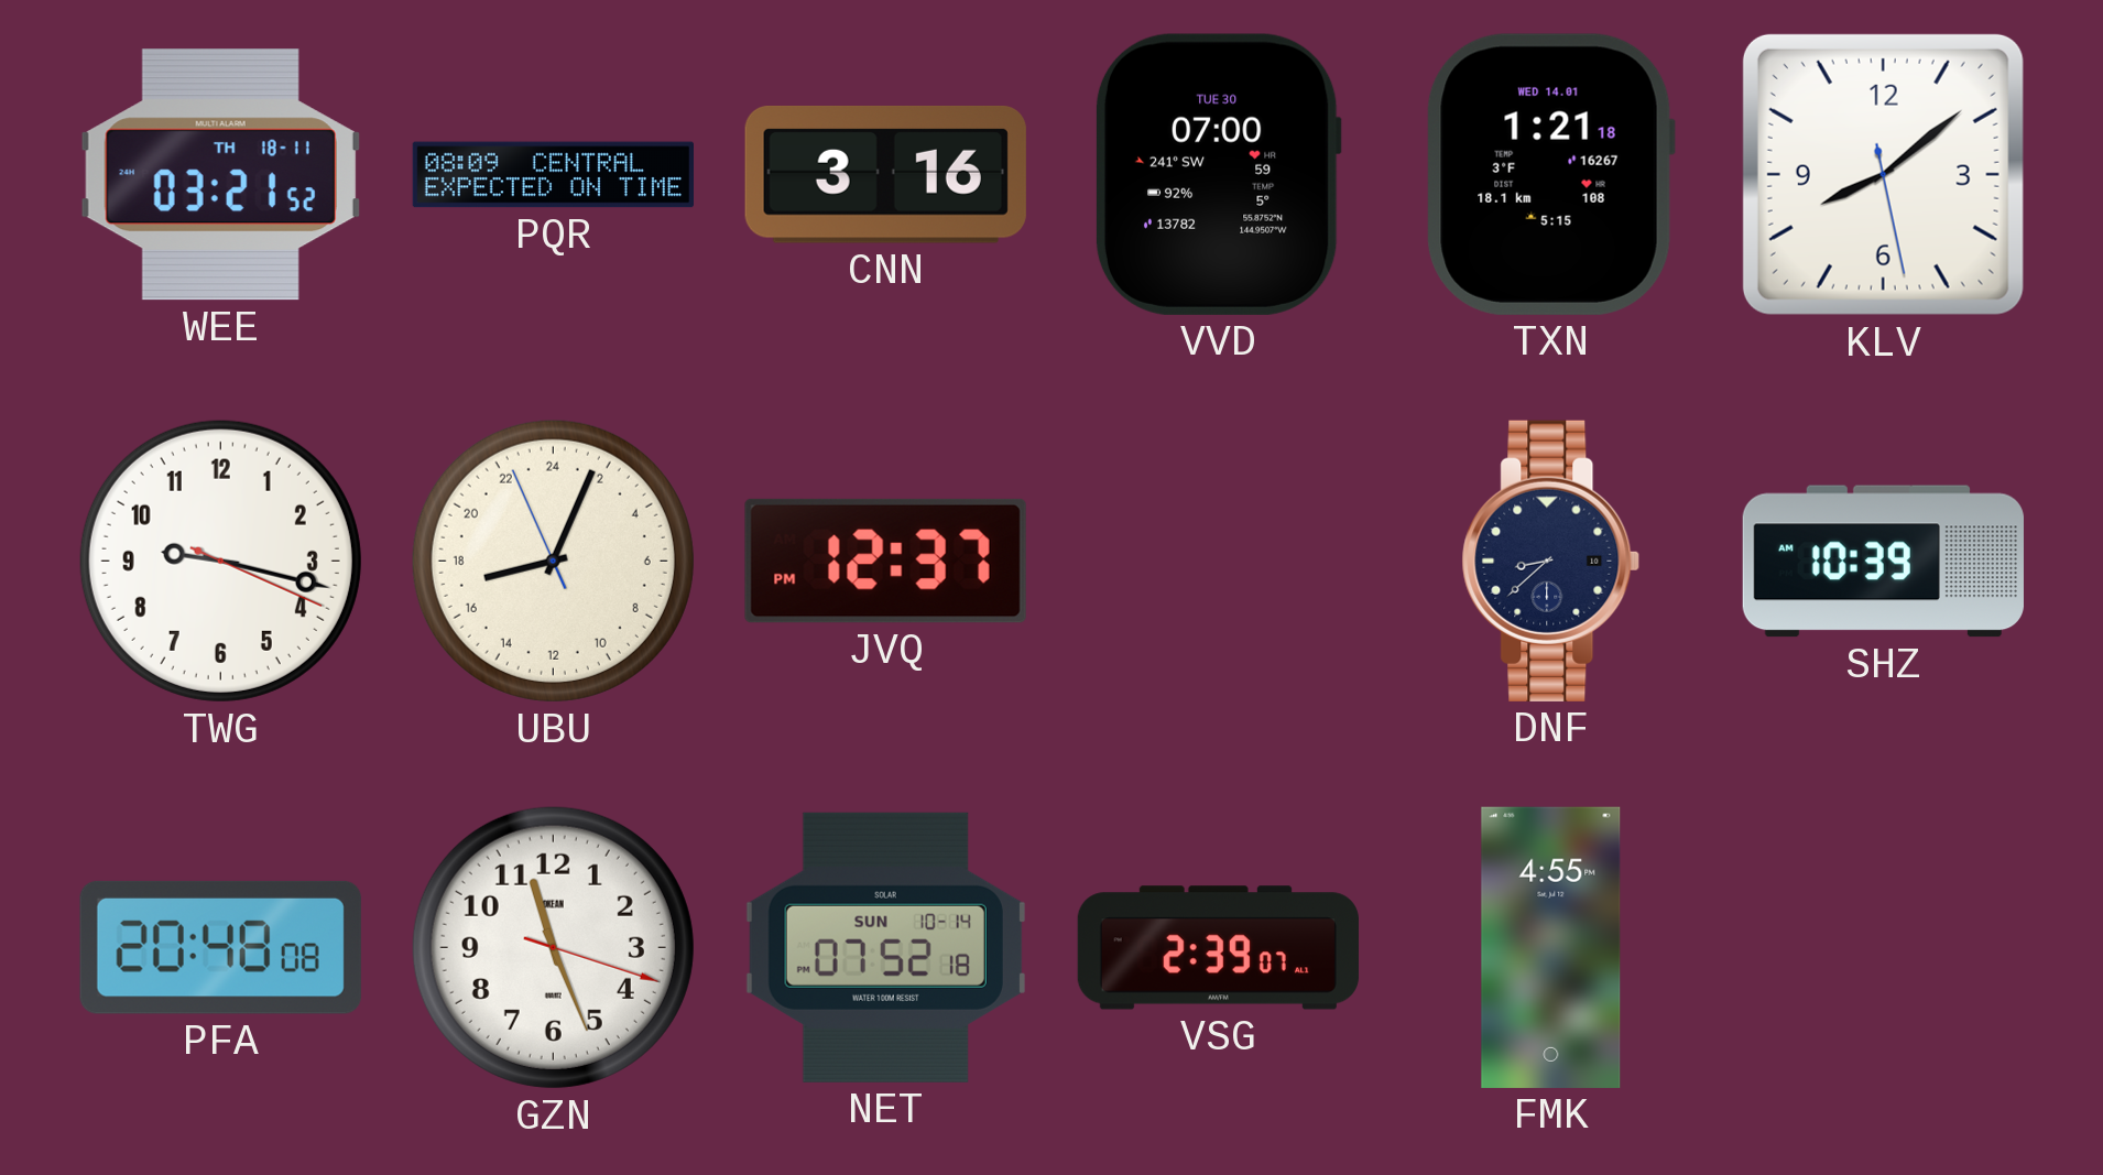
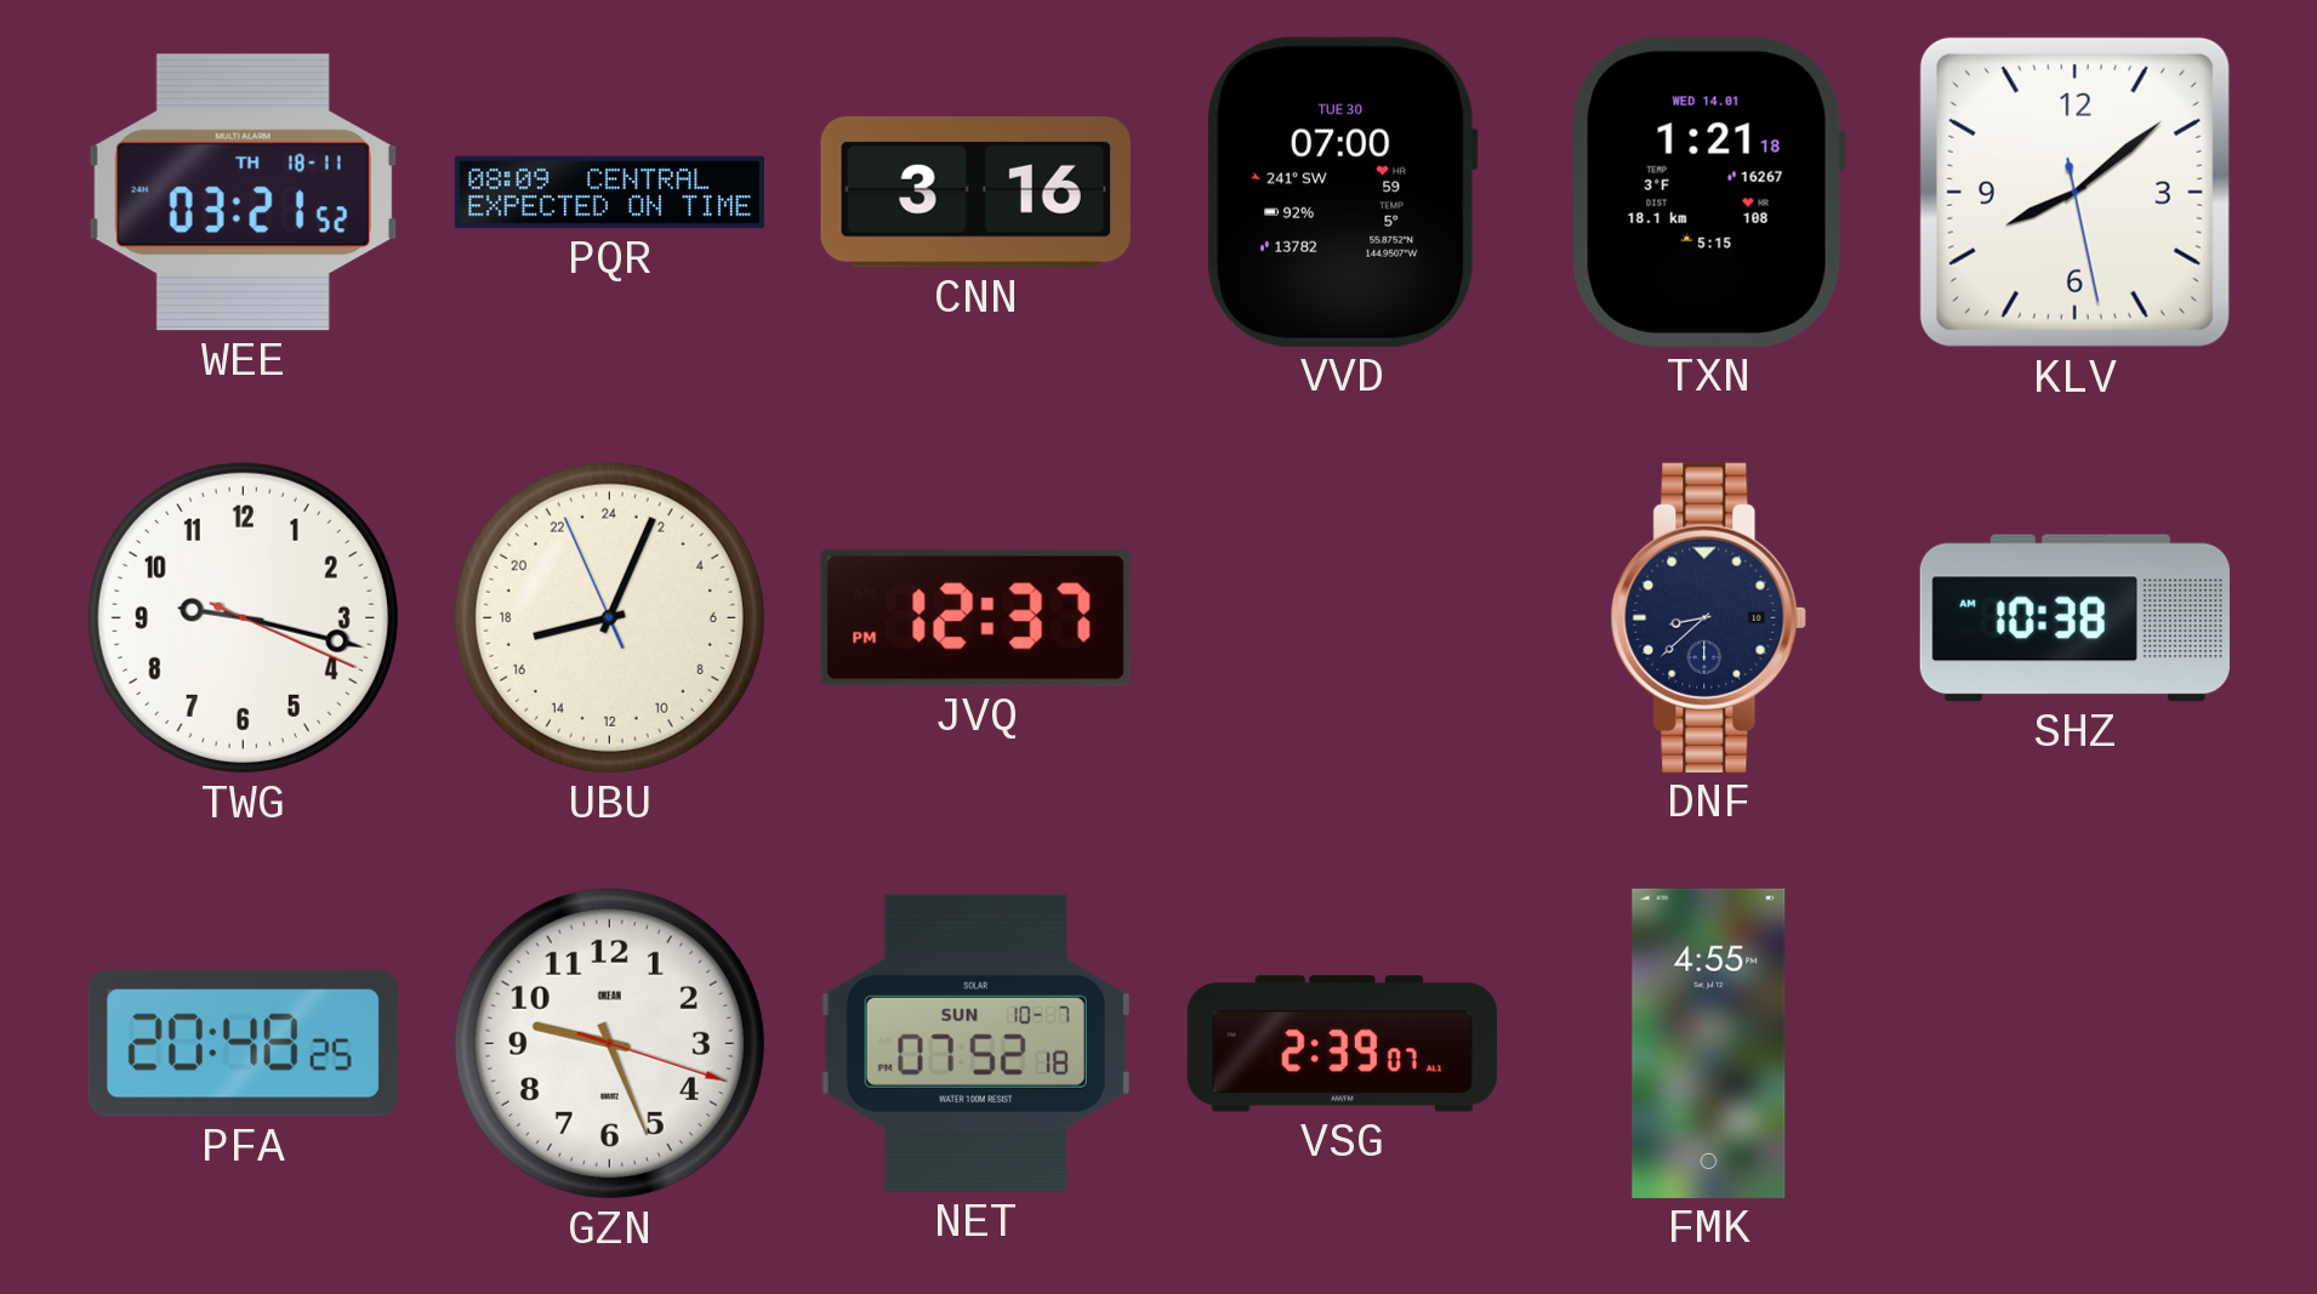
SHZ: 10:39 -> 10:38
PFA: 20:48:08 -> 20:48:25
GZN: 11:26 -> 9:26
NET date: SUN 10-14 -> SUN 10-7
